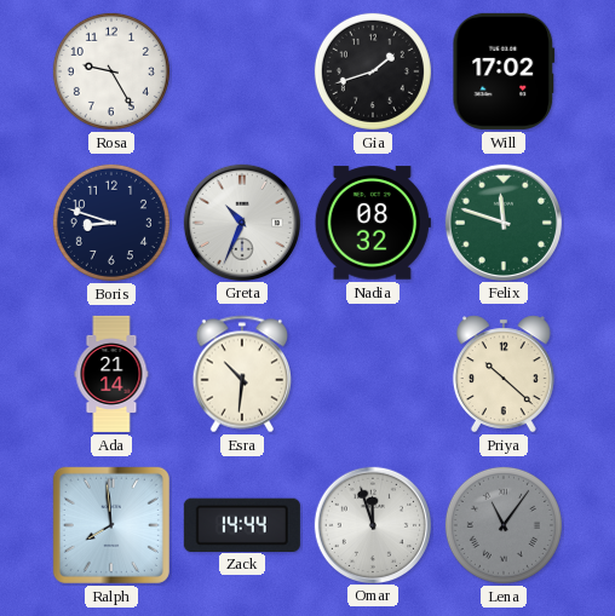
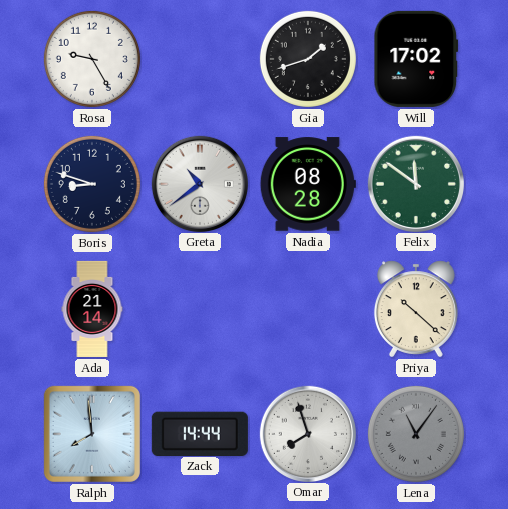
Greta: 10:34 -> 10:39
Nadia: 08:32 -> 08:28
Felix: 11:48 -> 11:51
Esra: 10:31 -> none
Omar: 11:57 -> 7:57
